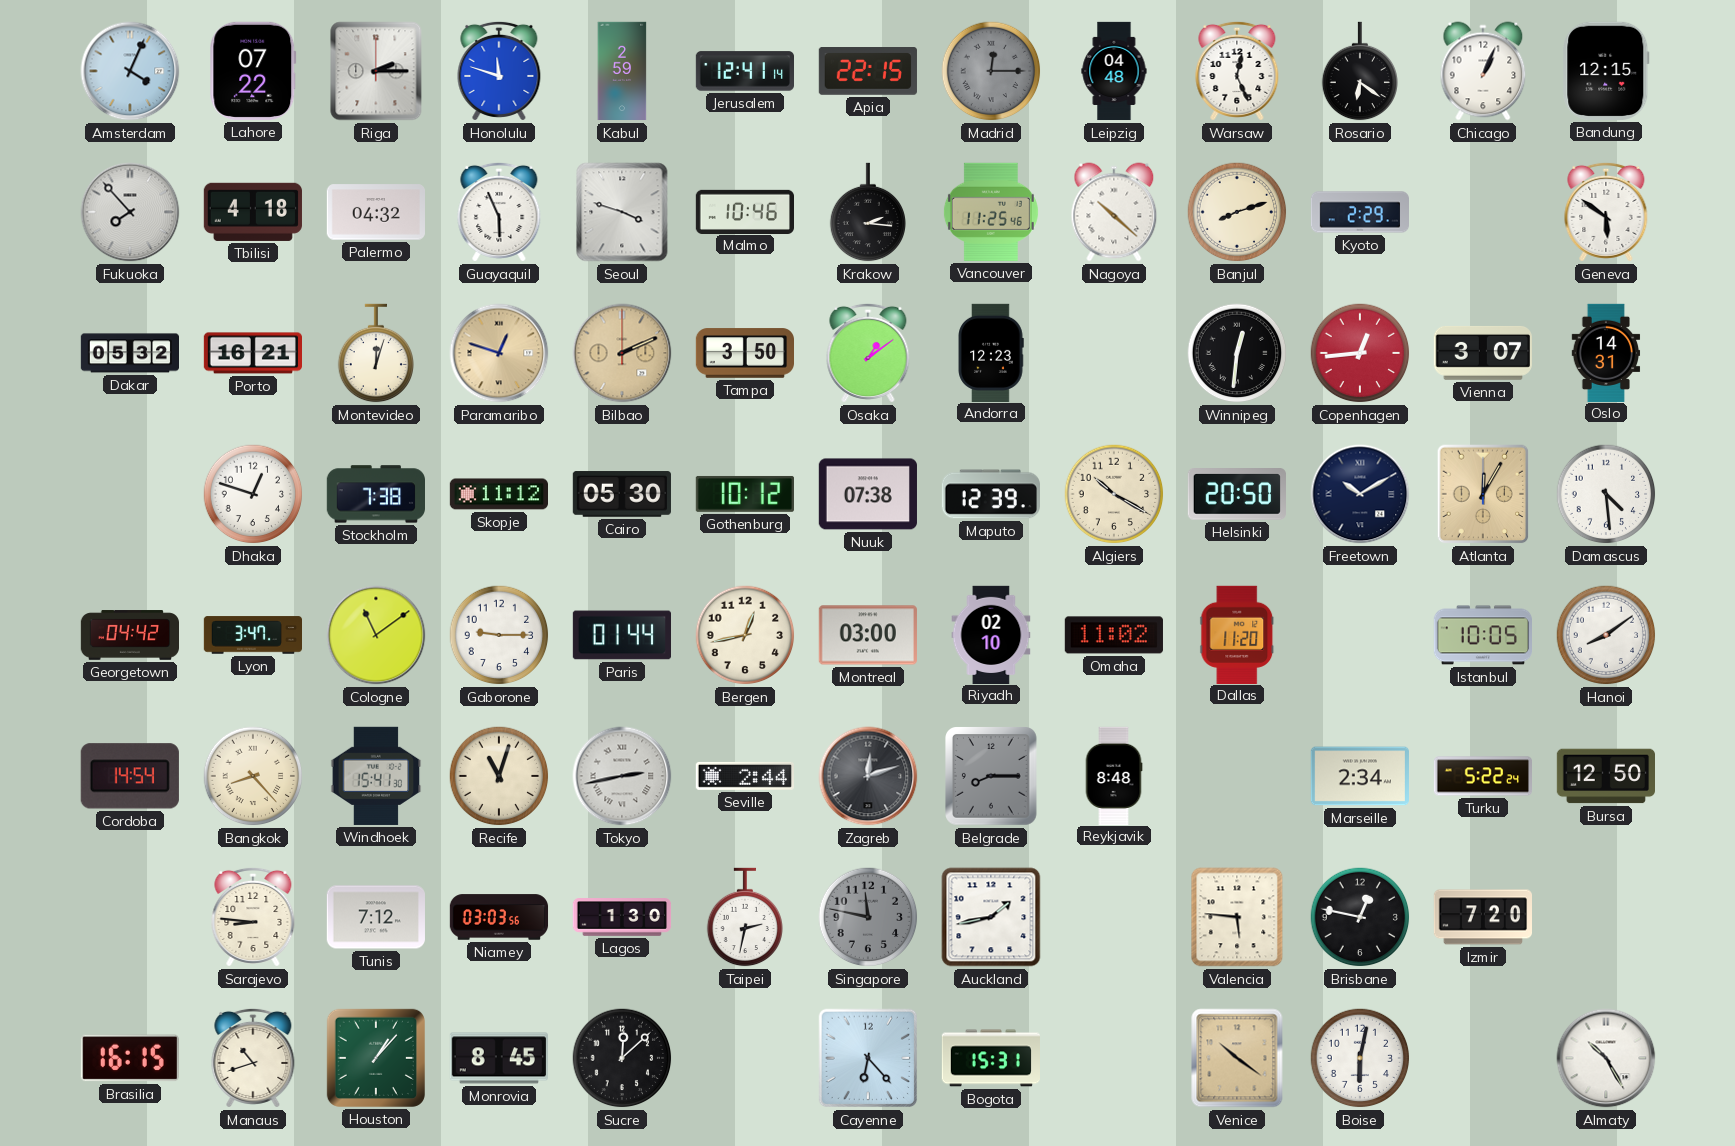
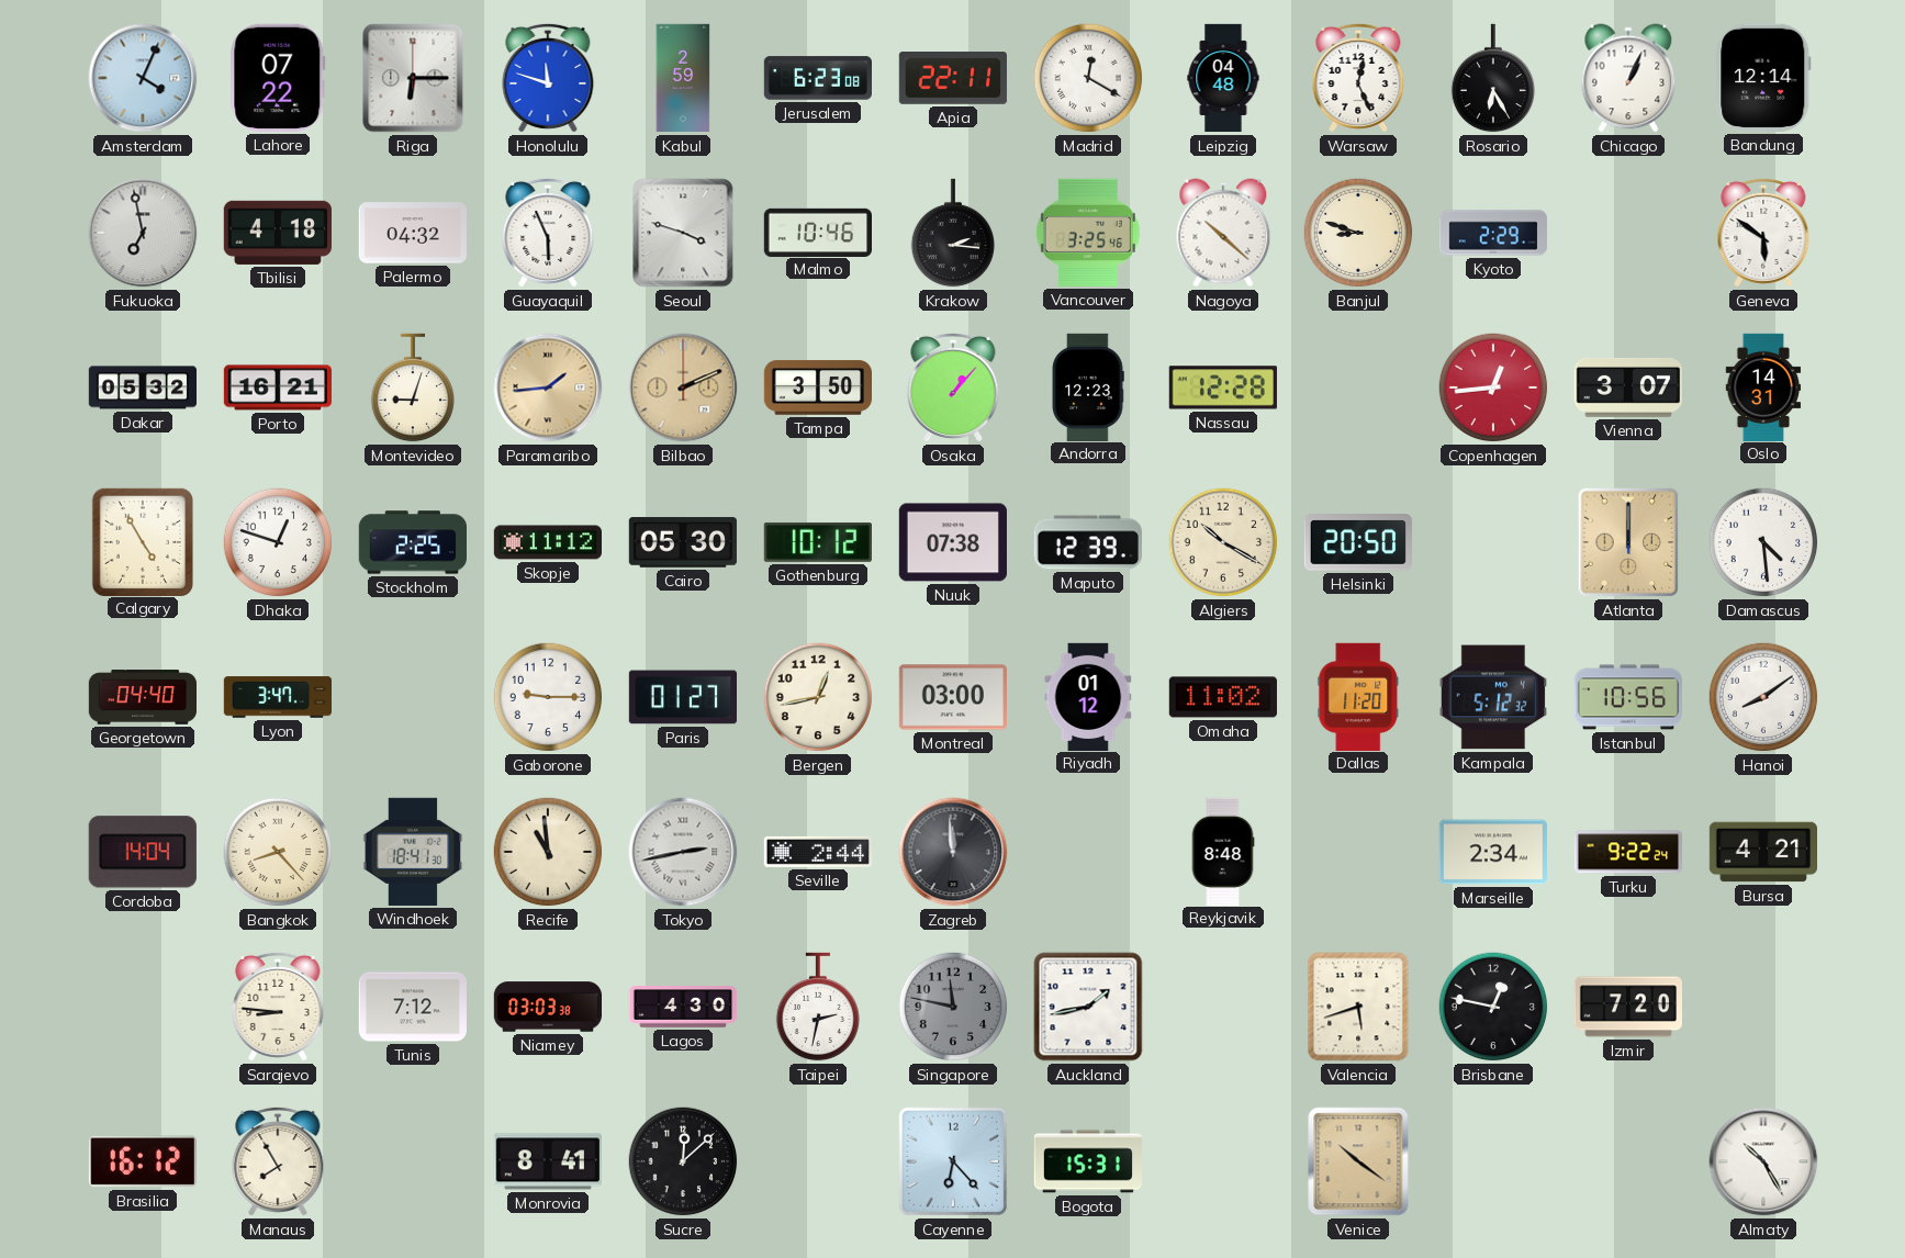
Riga: 2:15 -> 6:15
Jerusalem: 12:41 -> 6:23
Apia: 22:15 -> 22:11
Madrid: 12:15 -> 12:20
Madrid dial: grey -> white
Rosario: 6:21 -> 6:25
Bandung: 12:15 -> 12:14
Fukuoka: 7:53 -> 6:58
Vancouver: 11:25 -> 3:25
Banjul: 8:12 -> 8:48
Montevideo: 12:03 -> 9:03
Paramaribo: 12:48 -> 1:44
Osaka: 1:09 -> 1:07
Nassau: none -> 12:28
Winnipeg: 12:31 -> none
Calgary: none -> 4:55
Stockholm: 7:38 -> 2:25
Freetown: 10:10 -> none
Atlanta: 12:05 -> 12:00
Georgetown: 04:42 -> 04:40
Cologne: 11:09 -> none
Paris: 01:44 -> 01:27
Riyadh: 02:10 -> 01:12
Kampala: none -> 5:12
Istanbul: 10:05 -> 10:56
Cordoba: 14:54 -> 14:04
Windhoek: 15:41 -> 18:41
Recife: 11:03 -> 10:59
Zagreb: 12:12 -> 11:59
Belgrade: 8:15 -> none
Turku: 5:22 -> 9:22
Bursa: 12:50 -> 4:21
Niamey: 03:03:56 -> 03:03:38
Lagos: 1:30 -> 4:30
Valencia: 5:46 -> 5:42
Brasilia: 16:15 -> 16:12
Manaus: 10:42 -> 7:55
Houston: 1:07 -> none
Monrovia: 8:45 -> 8:41
Boise: 6:02 -> none
